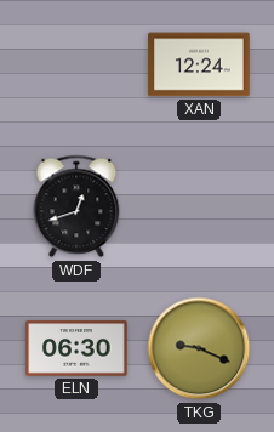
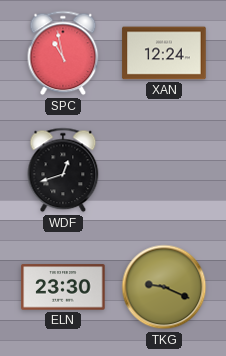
SPC: none -> 10:58
ELN: 06:30 -> 23:30
